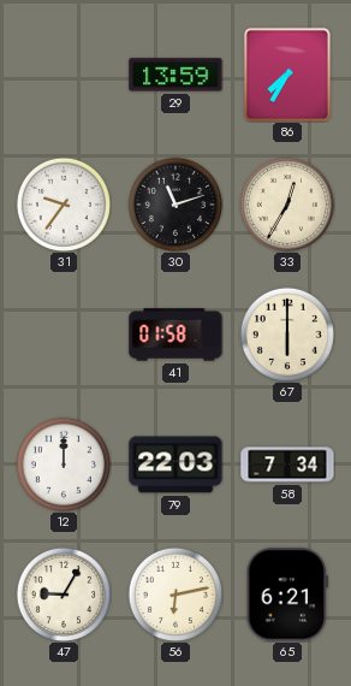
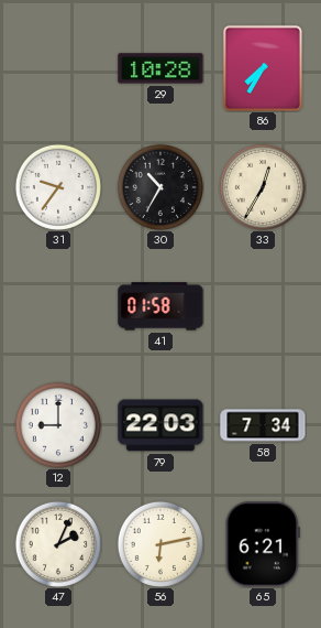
29: 13:59 -> 10:28
30: 11:12 -> 10:35
67: 6:00 -> none
12: 12:00 -> 9:00
47: 9:05 -> 2:04
